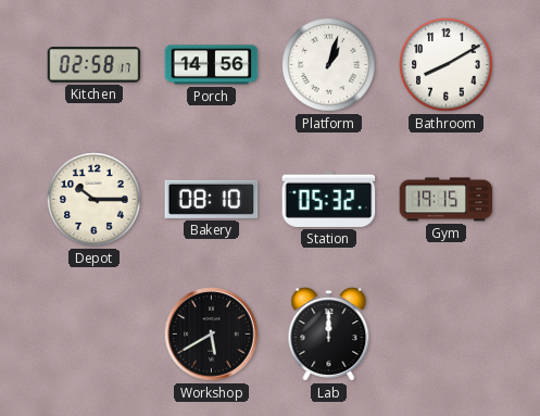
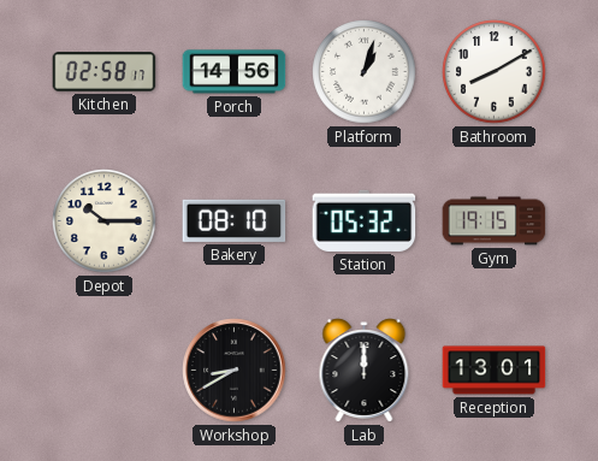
Workshop: 5:40 -> 8:40
Reception: none -> 13:01
